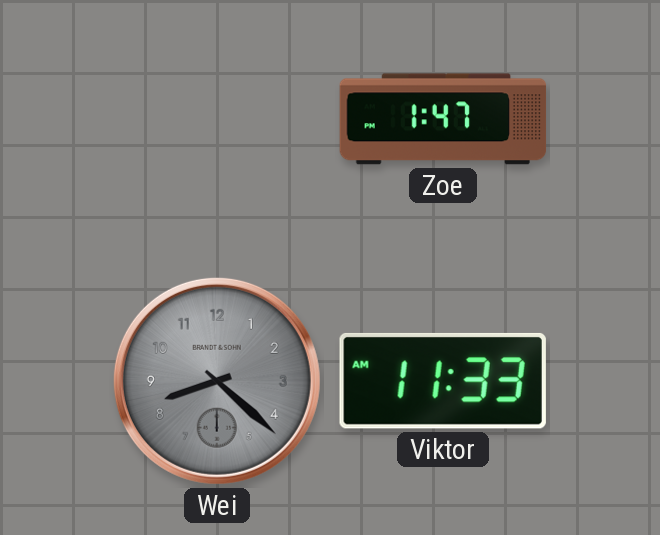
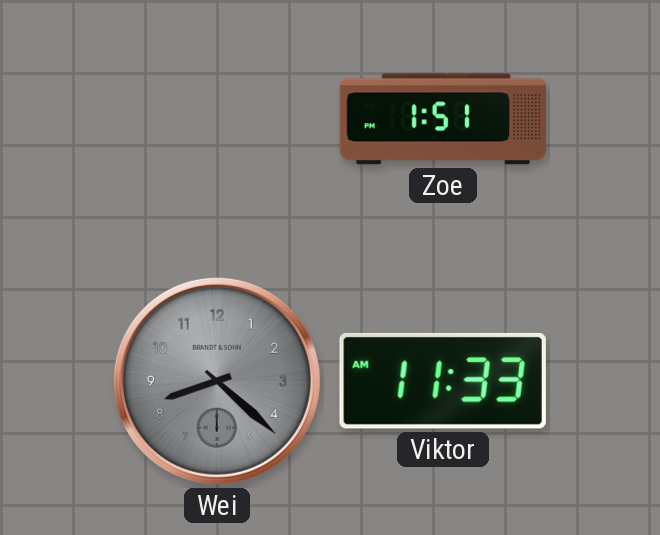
Zoe: 1:47 -> 1:51
